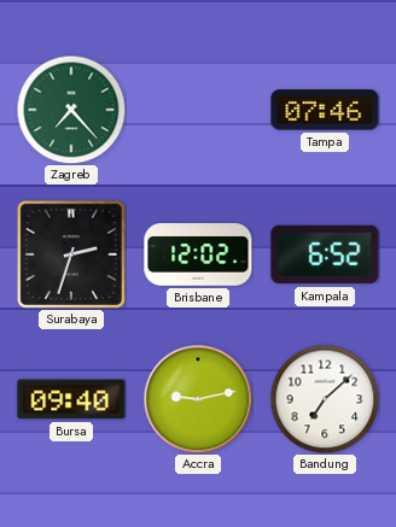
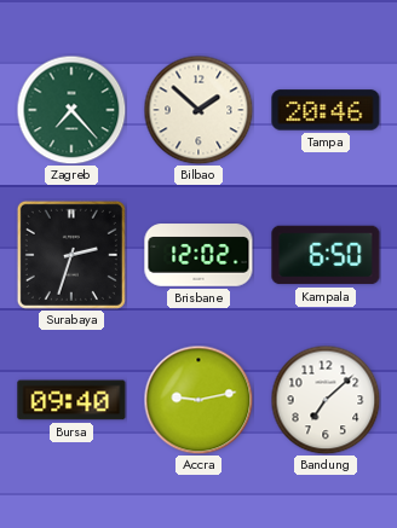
Bilbao: none -> 1:52
Tampa: 07:46 -> 20:46
Kampala: 6:52 -> 6:50
